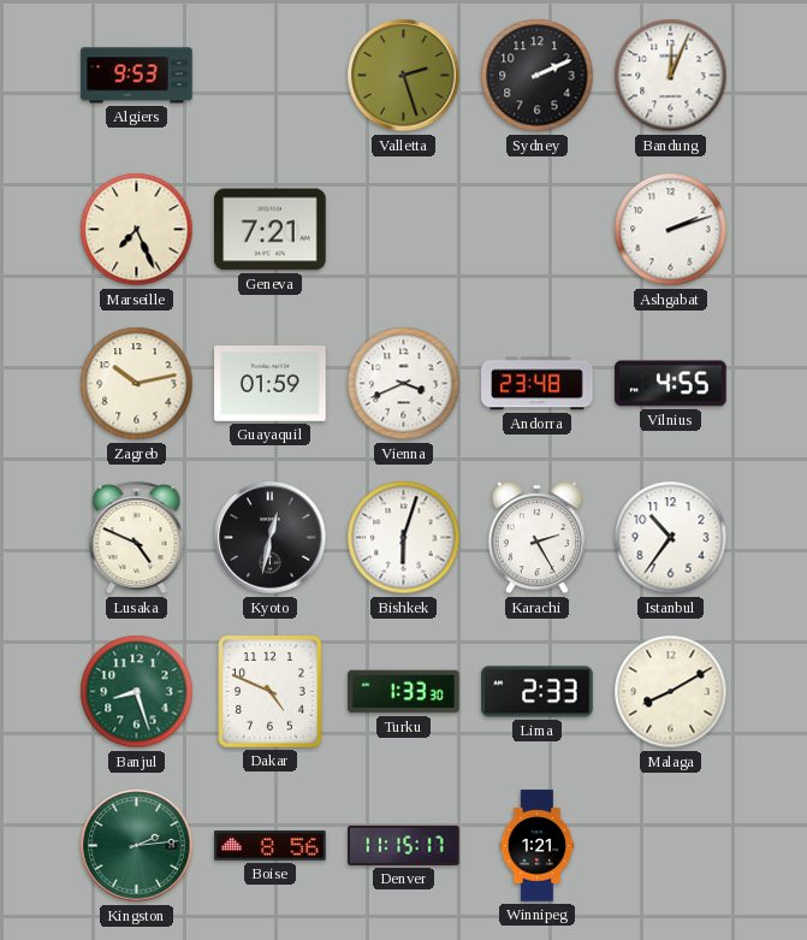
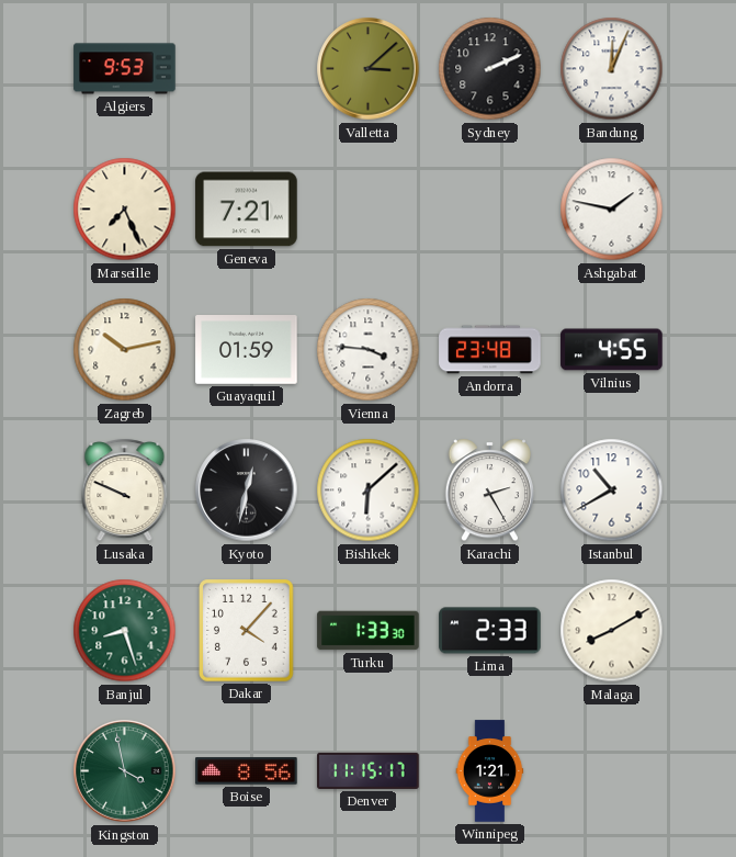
Valletta: 2:27 -> 3:08
Ashgabat: 2:12 -> 1:47
Vienna: 3:41 -> 3:46
Lusaka: 4:49 -> 9:49
Bishkek: 6:03 -> 6:08
Istanbul: 10:36 -> 10:40
Dakar: 4:49 -> 4:07
Kingston: 2:14 -> 3:58
